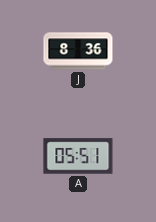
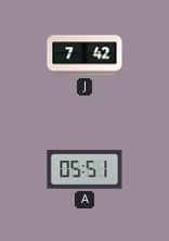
J: 8:36 -> 7:42
